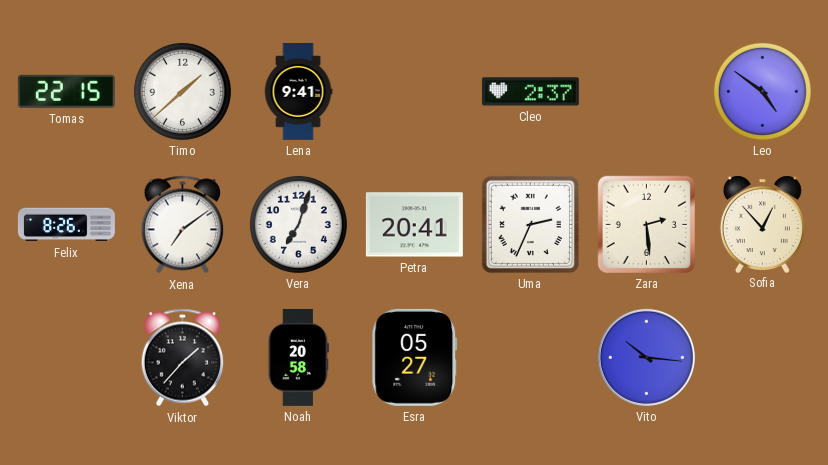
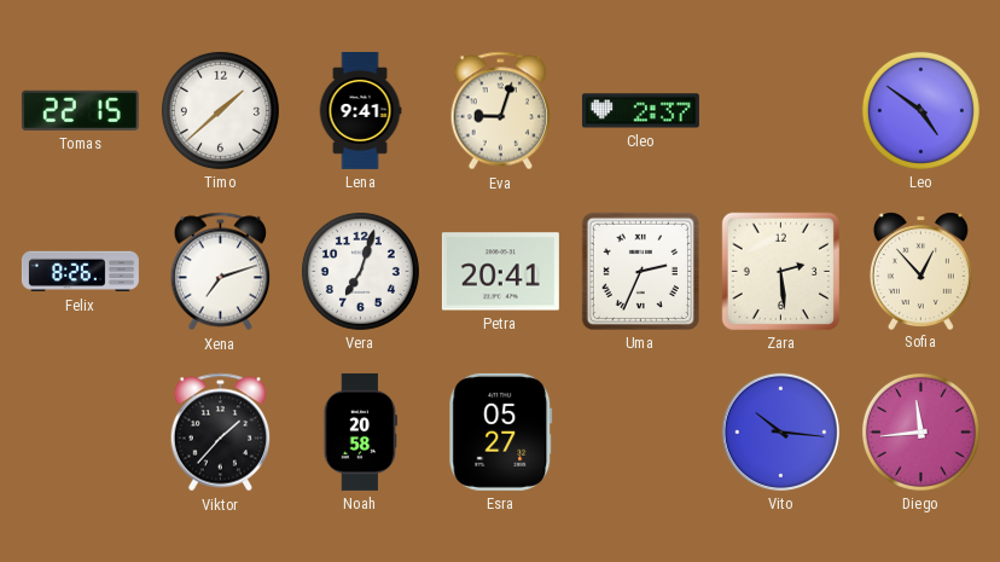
Eva: none -> 9:03
Xena: 7:09 -> 7:12
Diego: none -> 11:44
